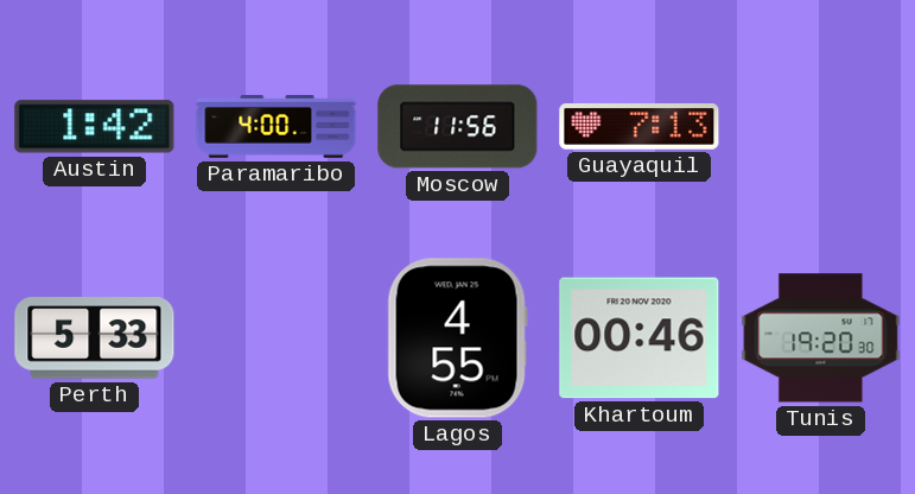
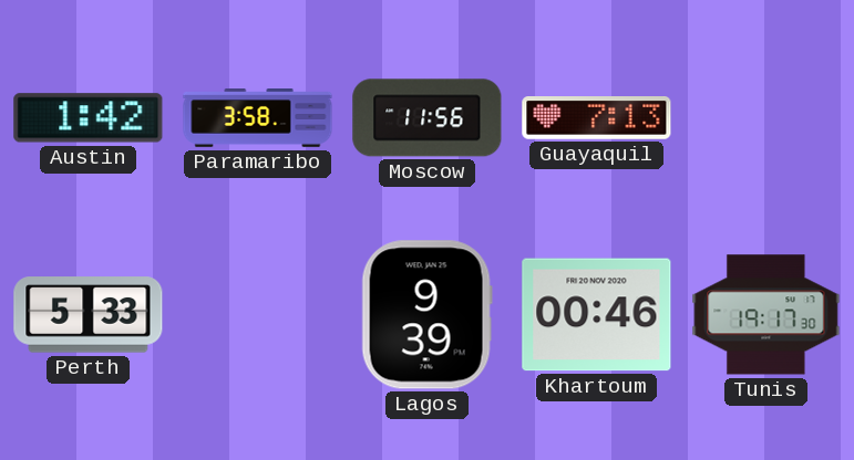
Paramaribo: 4:00 -> 3:58
Lagos: 4:55 -> 9:39
Tunis: 19:20 -> 19:17
